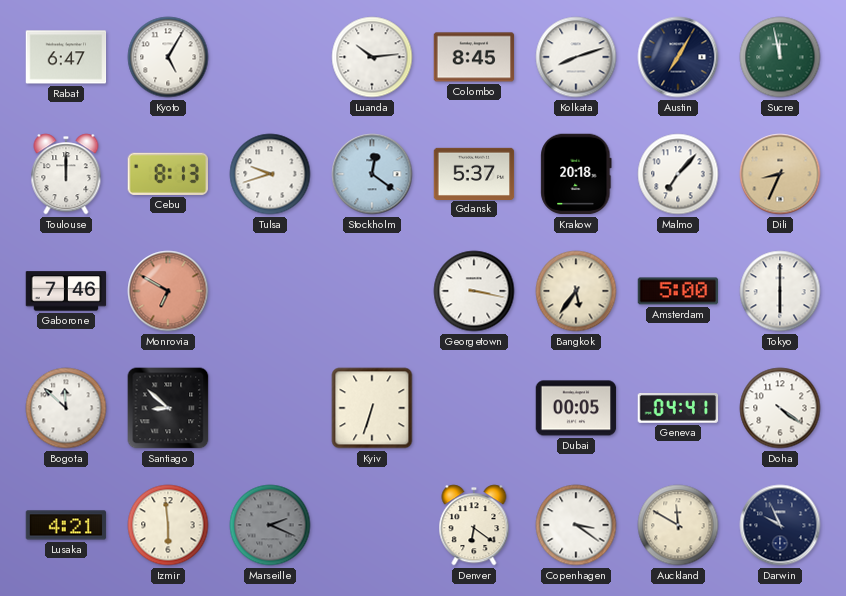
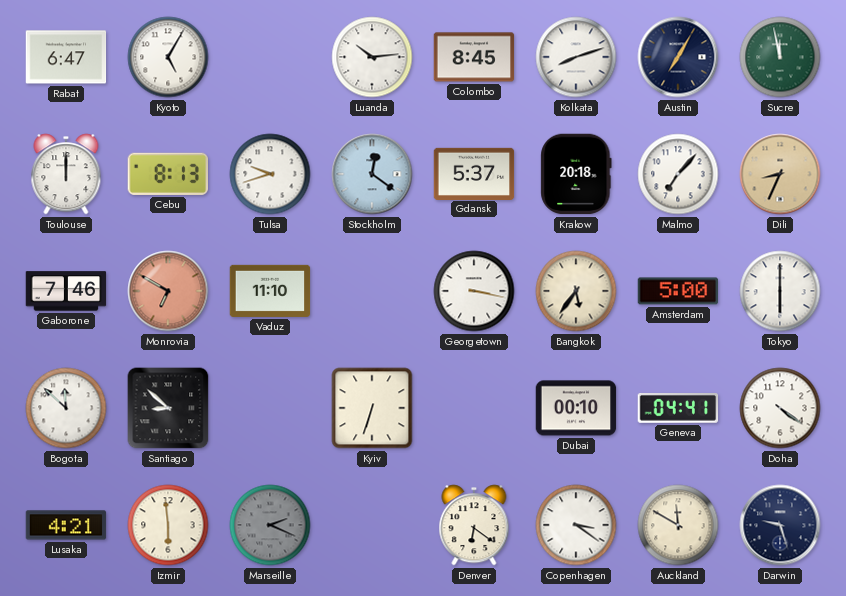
Vaduz: none -> 11:10
Dubai: 00:05 -> 00:10
Darwin: 9:56 -> 9:27
